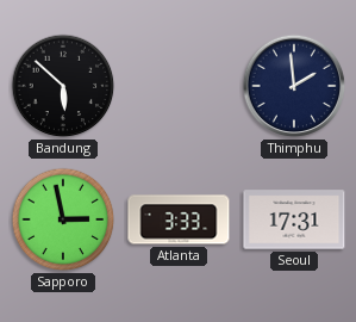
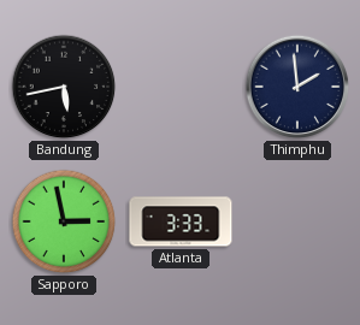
Bandung: 5:52 -> 5:43
Seoul: 17:31 -> none
